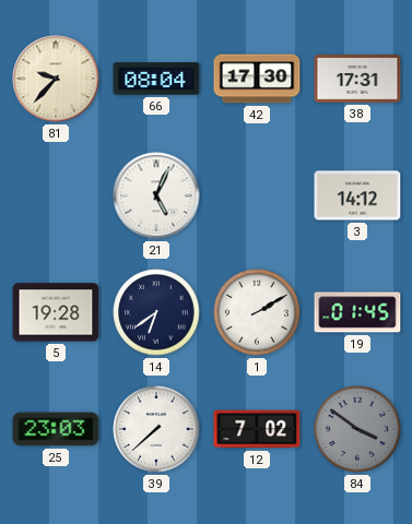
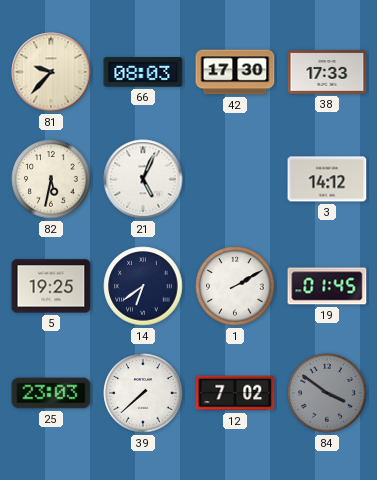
66: 08:04 -> 08:03
38: 17:31 -> 17:33
82: none -> 5:32
5: 19:28 -> 19:25
